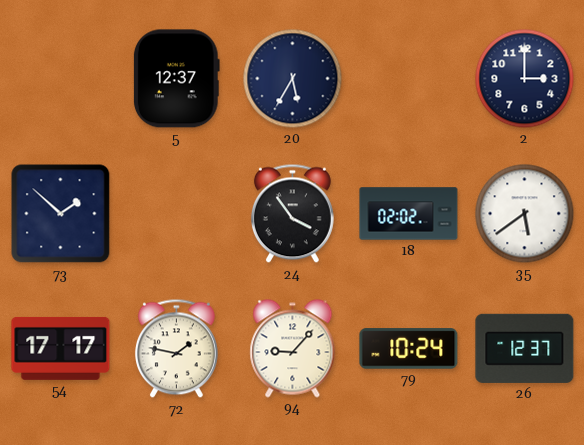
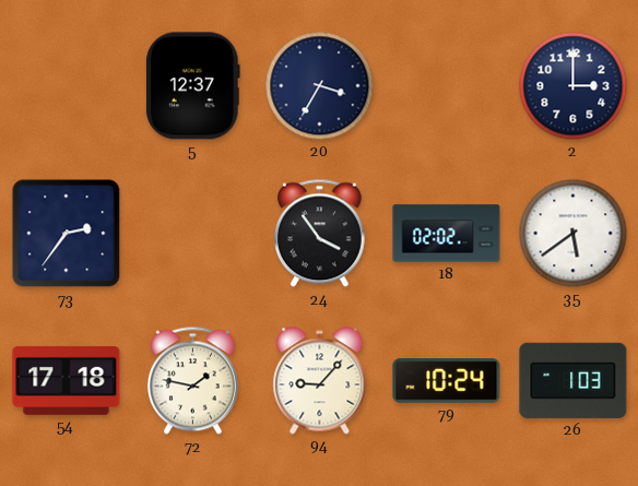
20: 5:35 -> 3:35
73: 1:52 -> 2:36
54: 17:17 -> 17:18
26: 12:37 -> 1:03
